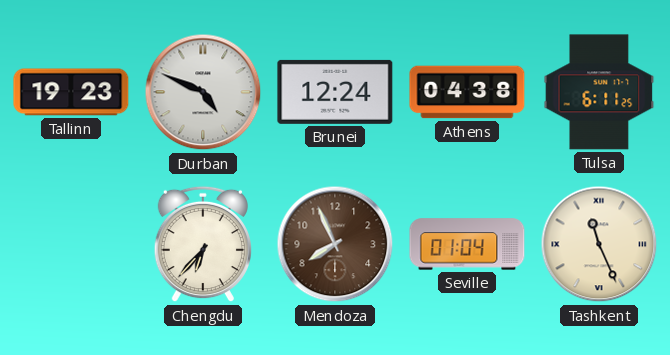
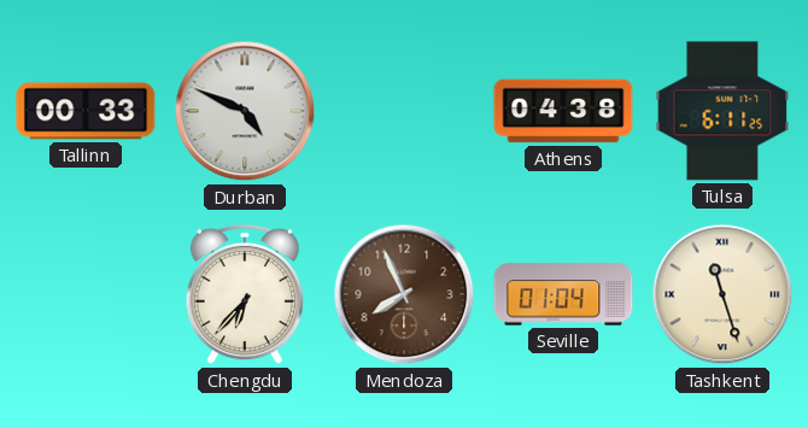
Tallinn: 19:23 -> 00:33
Brunei: 12:24 -> none
Tashkent: 11:26 -> 11:27
